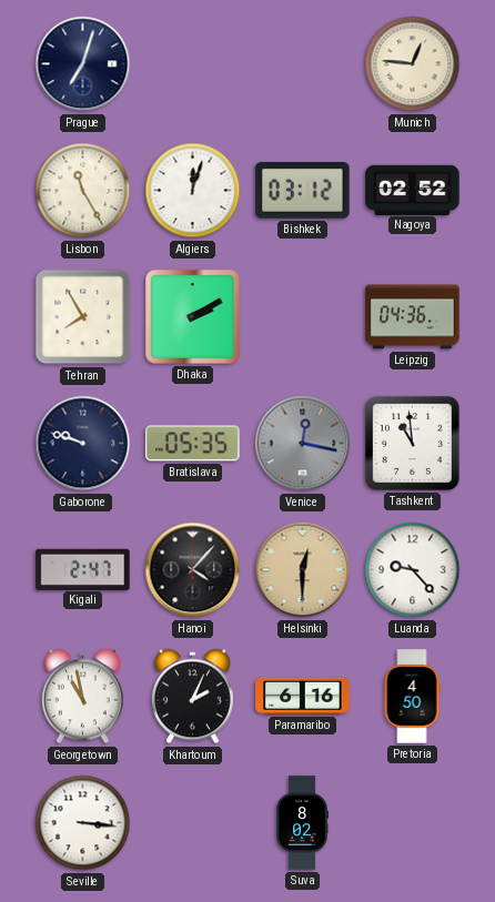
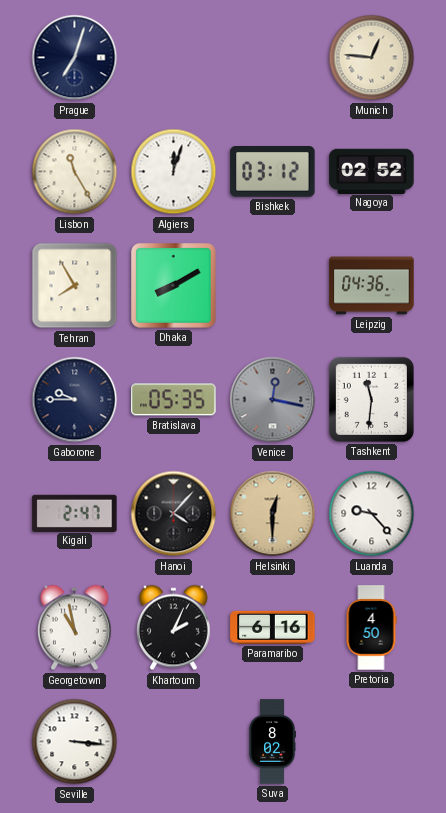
Dhaka: 2:10 -> 8:10
Gaborone: 9:48 -> 9:45
Tashkent: 10:59 -> 11:31
